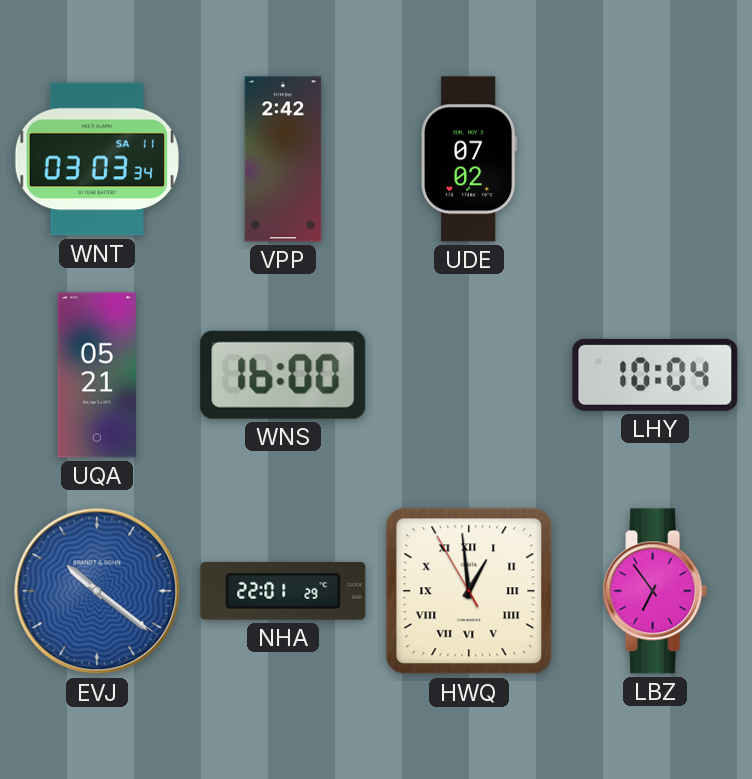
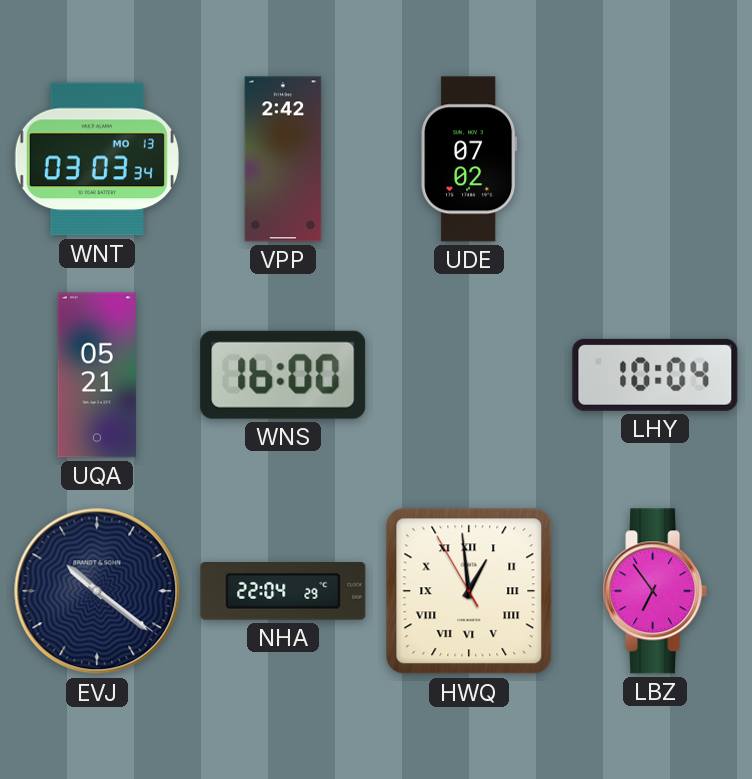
WNT date: SA 11 -> MO 13
EVJ dial: blue -> navy
NHA: 22:01 -> 22:04
